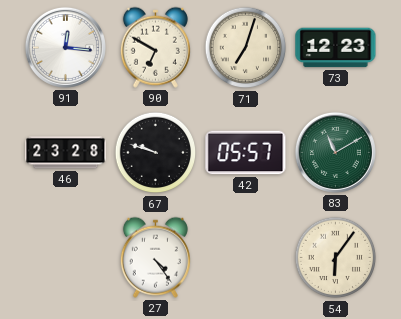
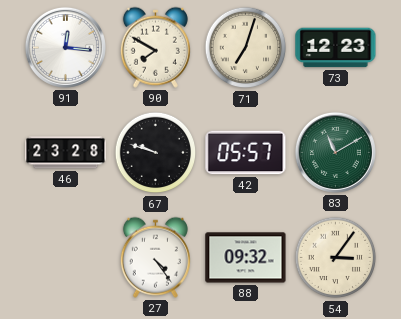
90: 6:50 -> 7:50
88: none -> 09:32
54: 6:06 -> 3:06
